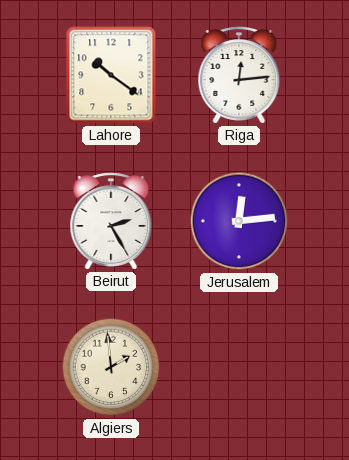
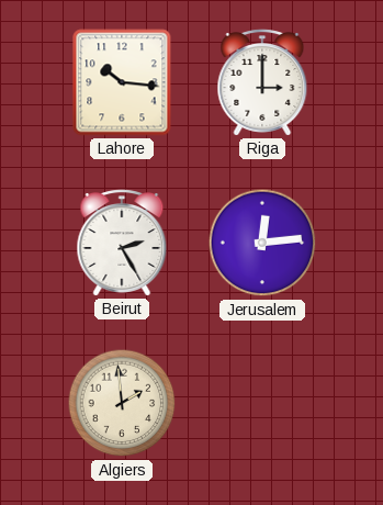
Lahore: 10:21 -> 10:16
Riga: 12:14 -> 3:00
